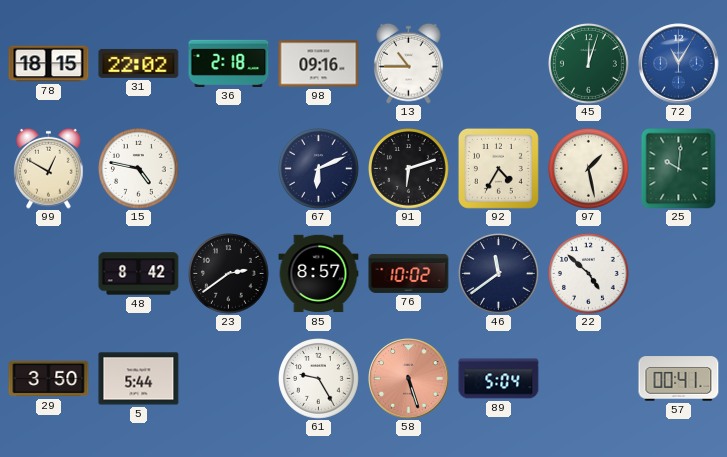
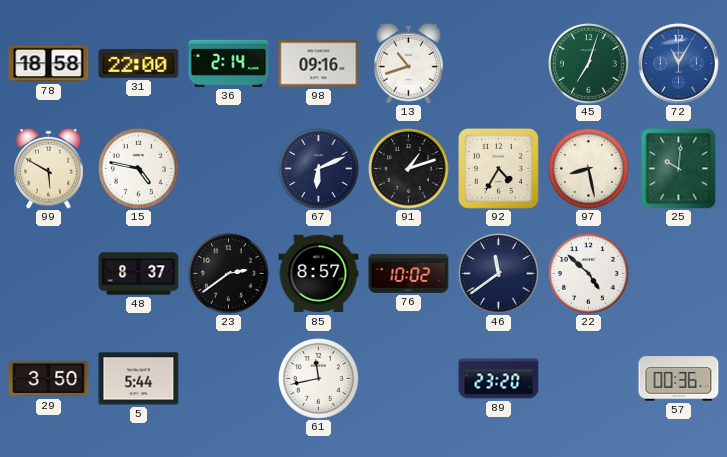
78: 18:15 -> 18:58
31: 22:02 -> 22:00
36: 2:18 -> 2:14
13: 10:45 -> 10:42
45: 12:03 -> 7:03
99: 12:50 -> 5:50
91: 6:12 -> 1:12
97: 1:28 -> 8:28
48: 8:42 -> 8:37
61: 9:25 -> 11:43
58: 5:27 -> none
89: 5:04 -> 23:20
57: 00:41 -> 00:36
